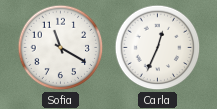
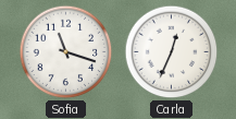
Sofia: 11:20 -> 11:18
